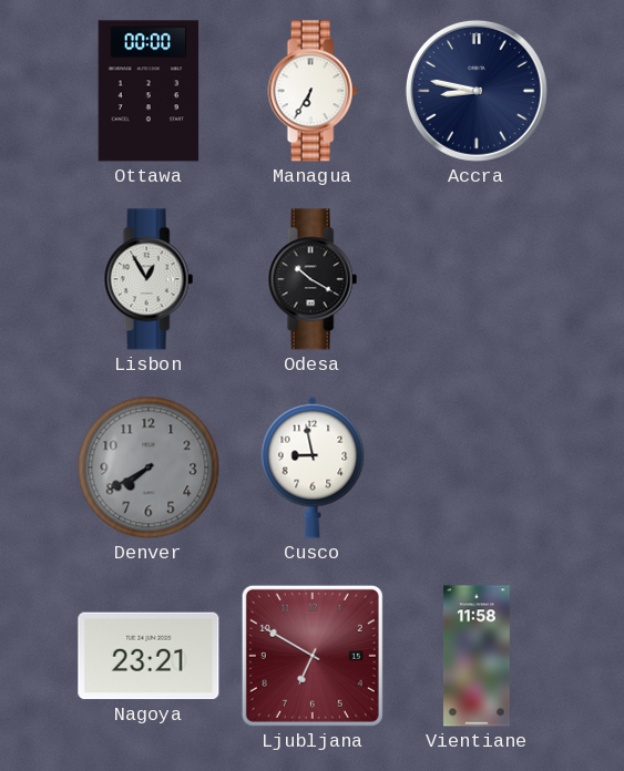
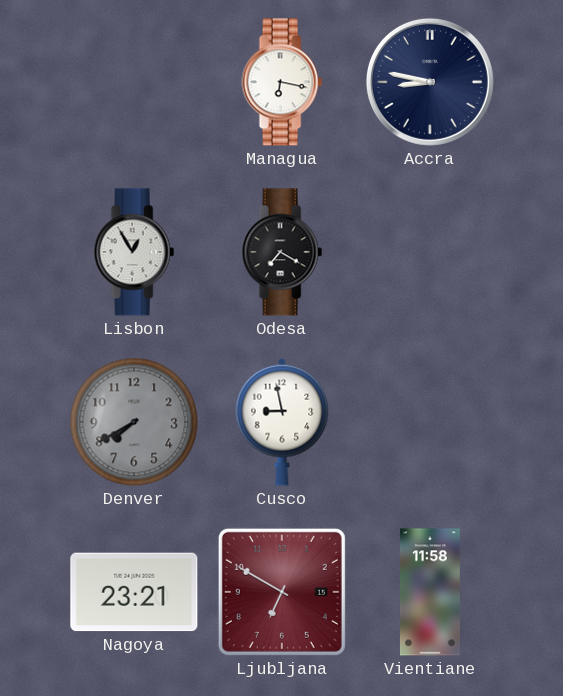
Ottawa: 00:00 -> none
Managua: 6:35 -> 6:17
Odesa: 10:20 -> 7:20
